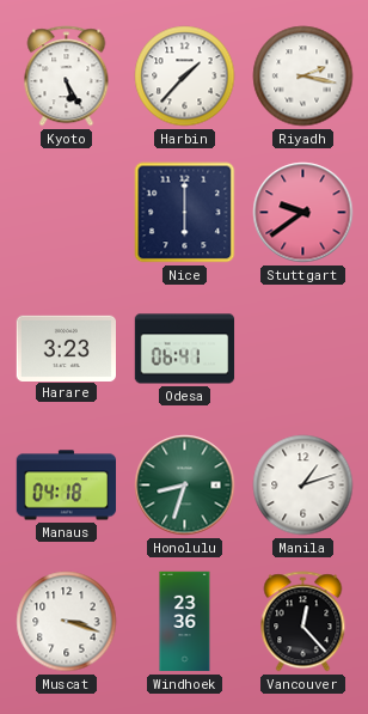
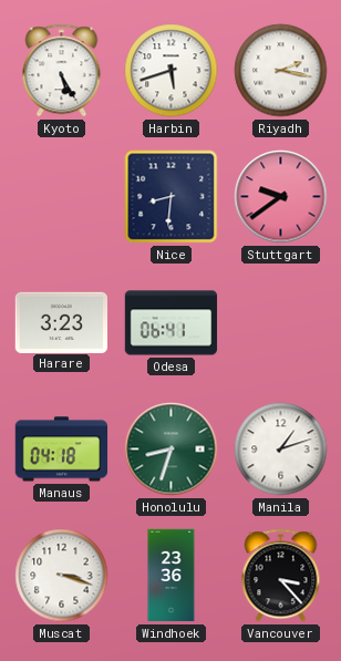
Harbin: 1:37 -> 5:42
Nice: 6:00 -> 8:31
Vancouver: 12:23 -> 3:23
